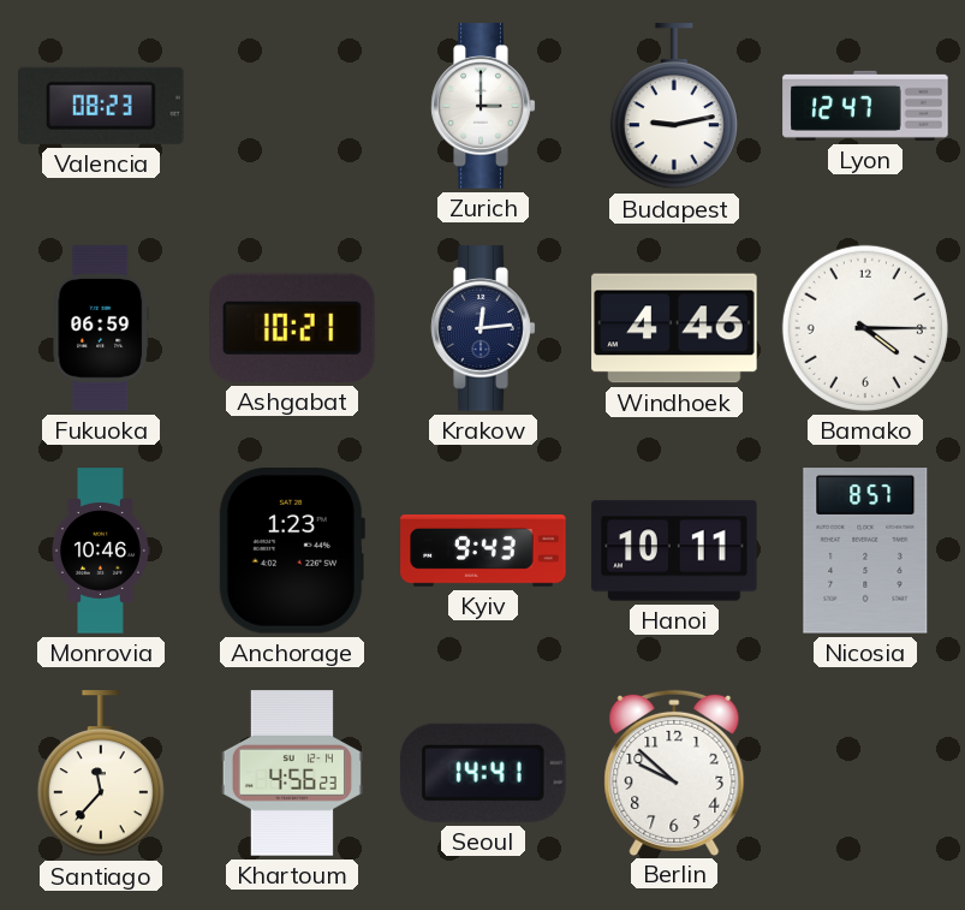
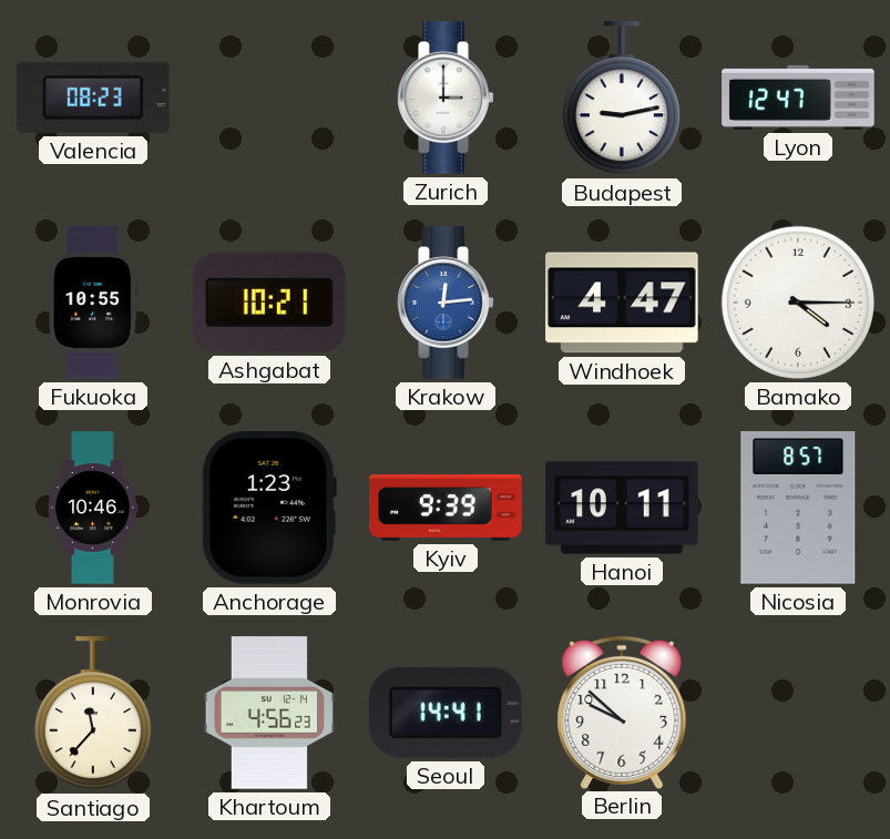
Fukuoka: 06:59 -> 10:55
Krakow dial: navy -> blue
Windhoek: 4:46 -> 4:47
Kyiv: 9:43 -> 9:39
